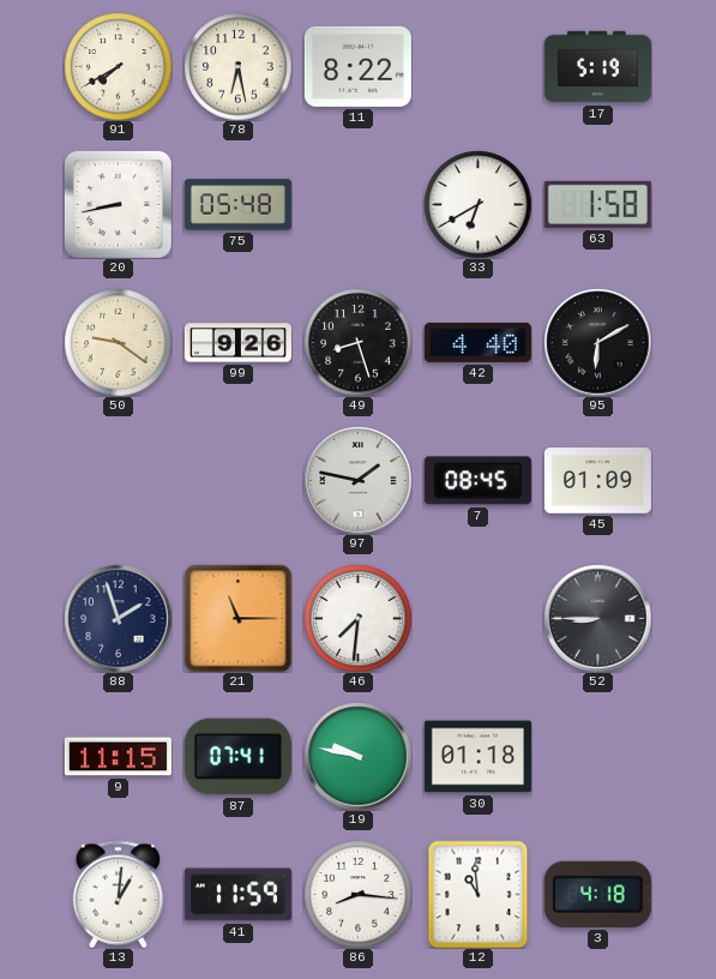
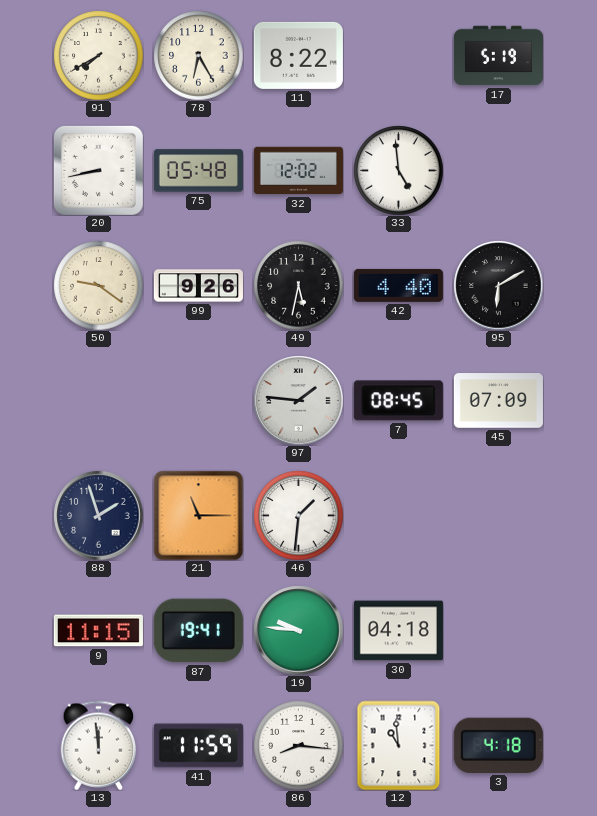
78: 6:28 -> 6:25
32: none -> 12:02
33: 6:40 -> 4:59
63: 1:58 -> none
49: 8:27 -> 5:32
97: 1:47 -> 1:46
45: 01:09 -> 07:09
46: 7:31 -> 1:31
52: 8:45 -> none
87: 07:41 -> 19:41
19: 9:47 -> 9:46
30: 01:18 -> 04:18
13: 1:01 -> 11:59
